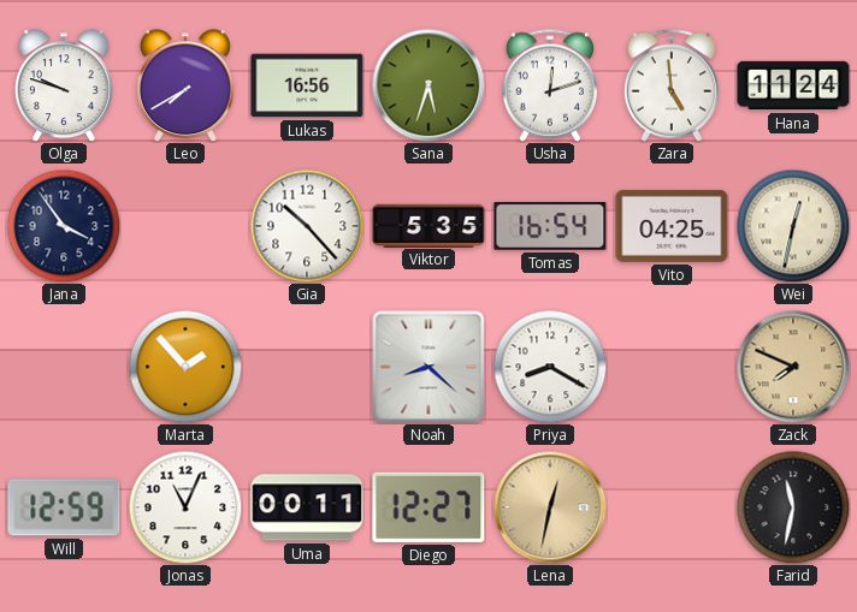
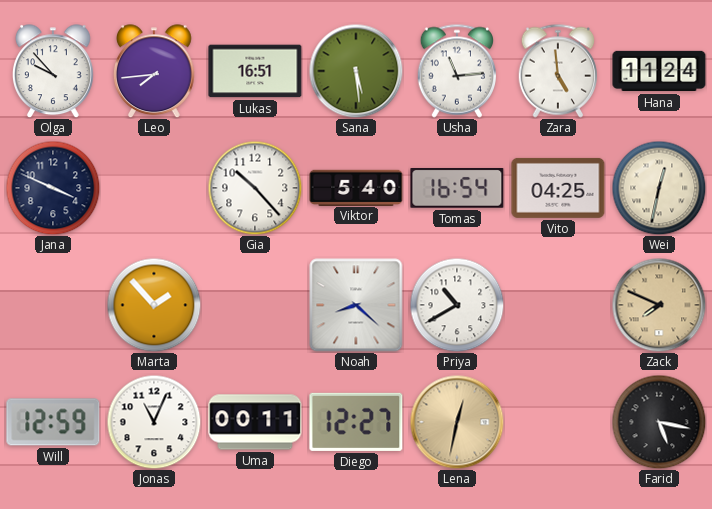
Olga: 9:48 -> 9:53
Leo: 7:40 -> 7:44
Lukas: 16:56 -> 16:51
Sana: 5:33 -> 5:29
Usha: 12:12 -> 11:14
Jana: 3:54 -> 3:49
Viktor: 5:35 -> 5:40
Priya: 8:20 -> 10:40
Farid: 11:32 -> 5:17
